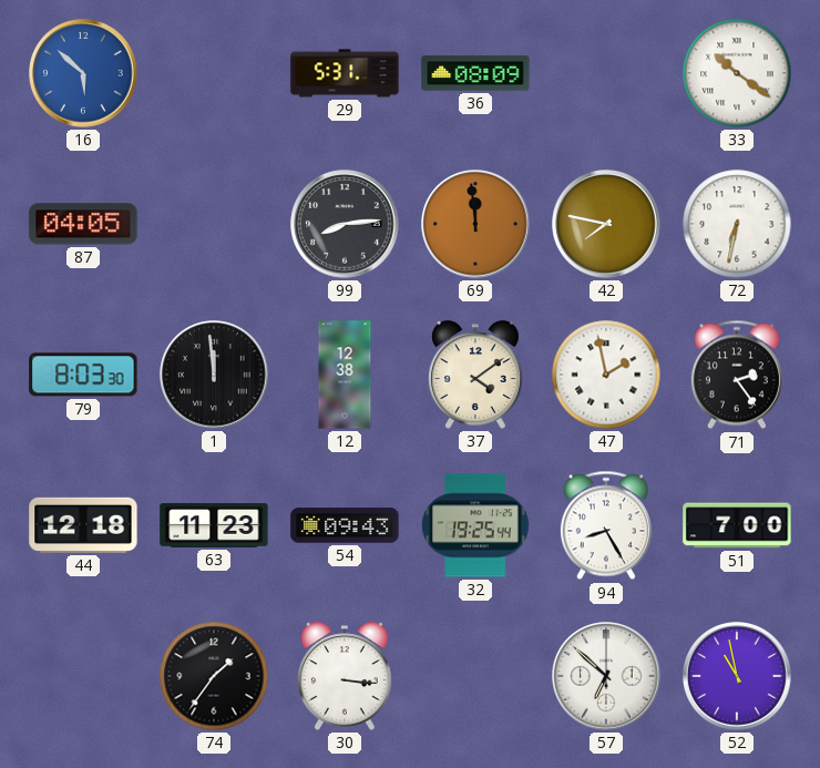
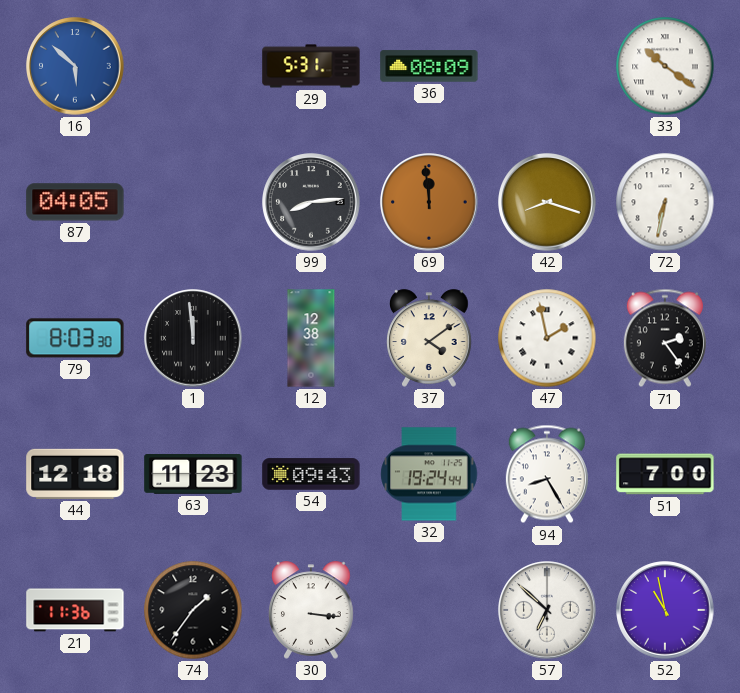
42: 7:47 -> 8:18
32: 19:25 -> 19:24
21: none -> 11:36
